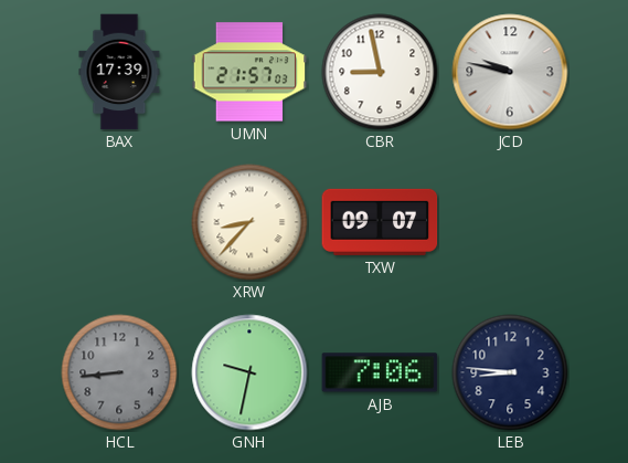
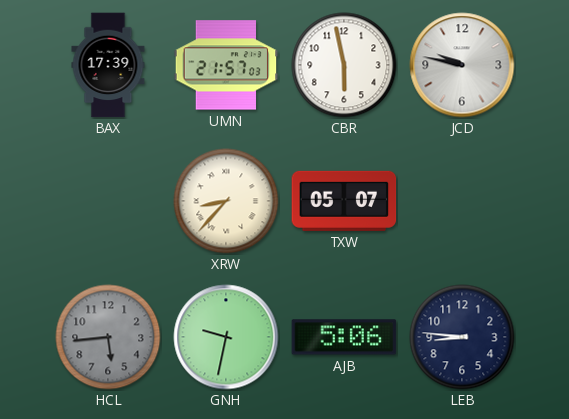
CBR: 8:58 -> 5:58
TXW: 09:07 -> 05:07
HCL: 8:44 -> 5:44
AJB: 7:06 -> 5:06
